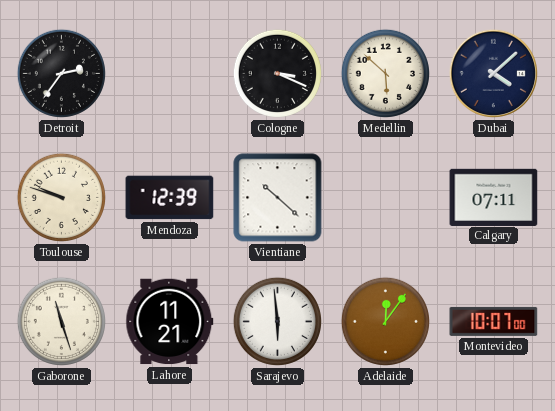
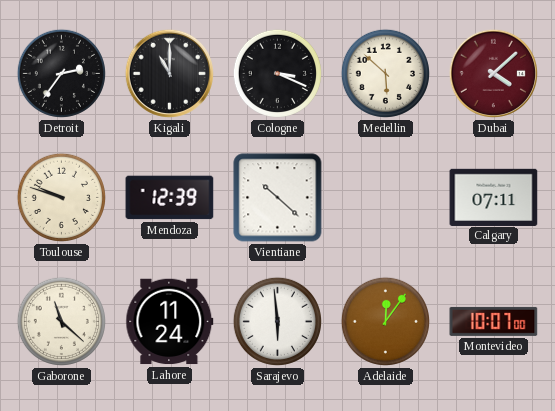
Kigali: none -> 11:00
Dubai dial: navy -> burgundy
Gaborone: 11:27 -> 11:22
Lahore: 11:21 -> 11:24
